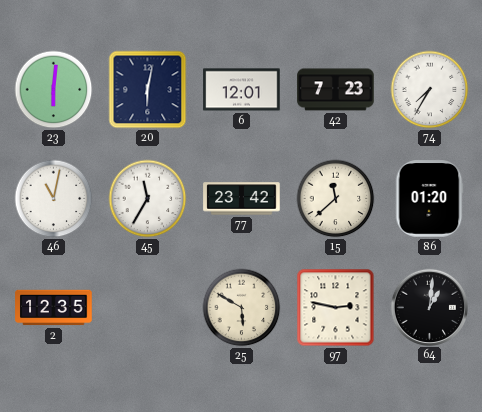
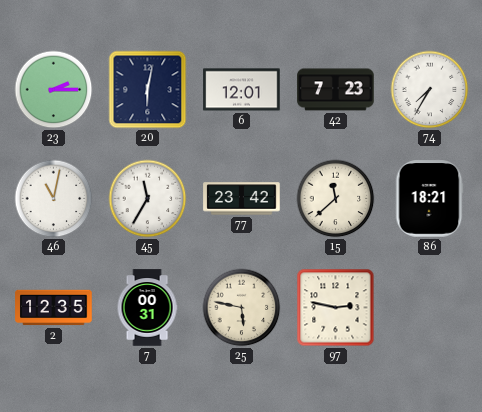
23: 6:01 -> 2:15
86: 01:20 -> 18:21
7: none -> 00:31
25: 5:50 -> 5:47
64: 1:01 -> none
